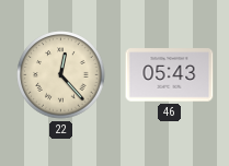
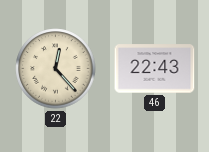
46: 05:43 -> 22:43
